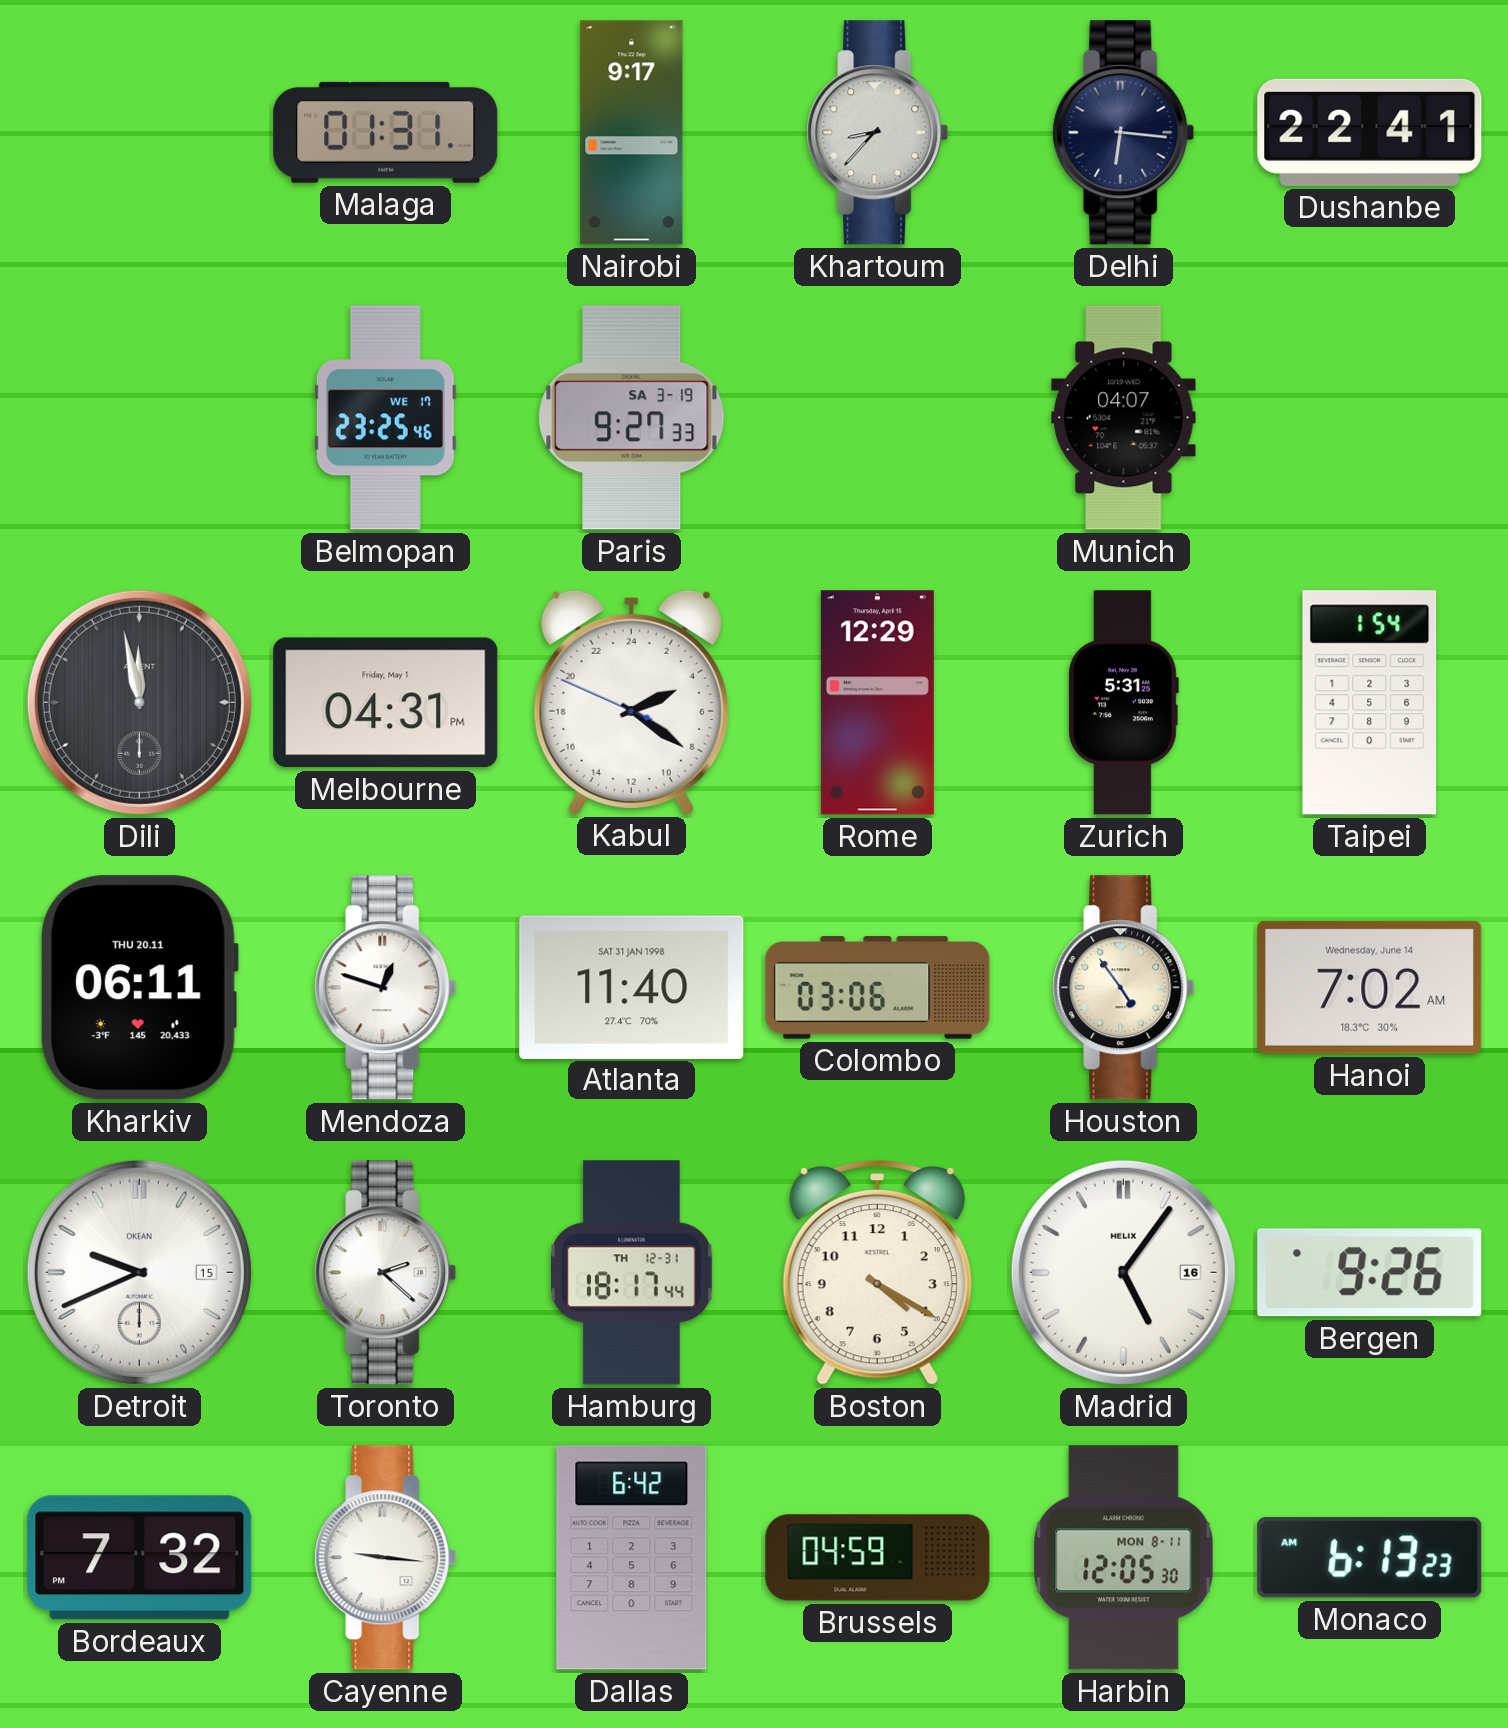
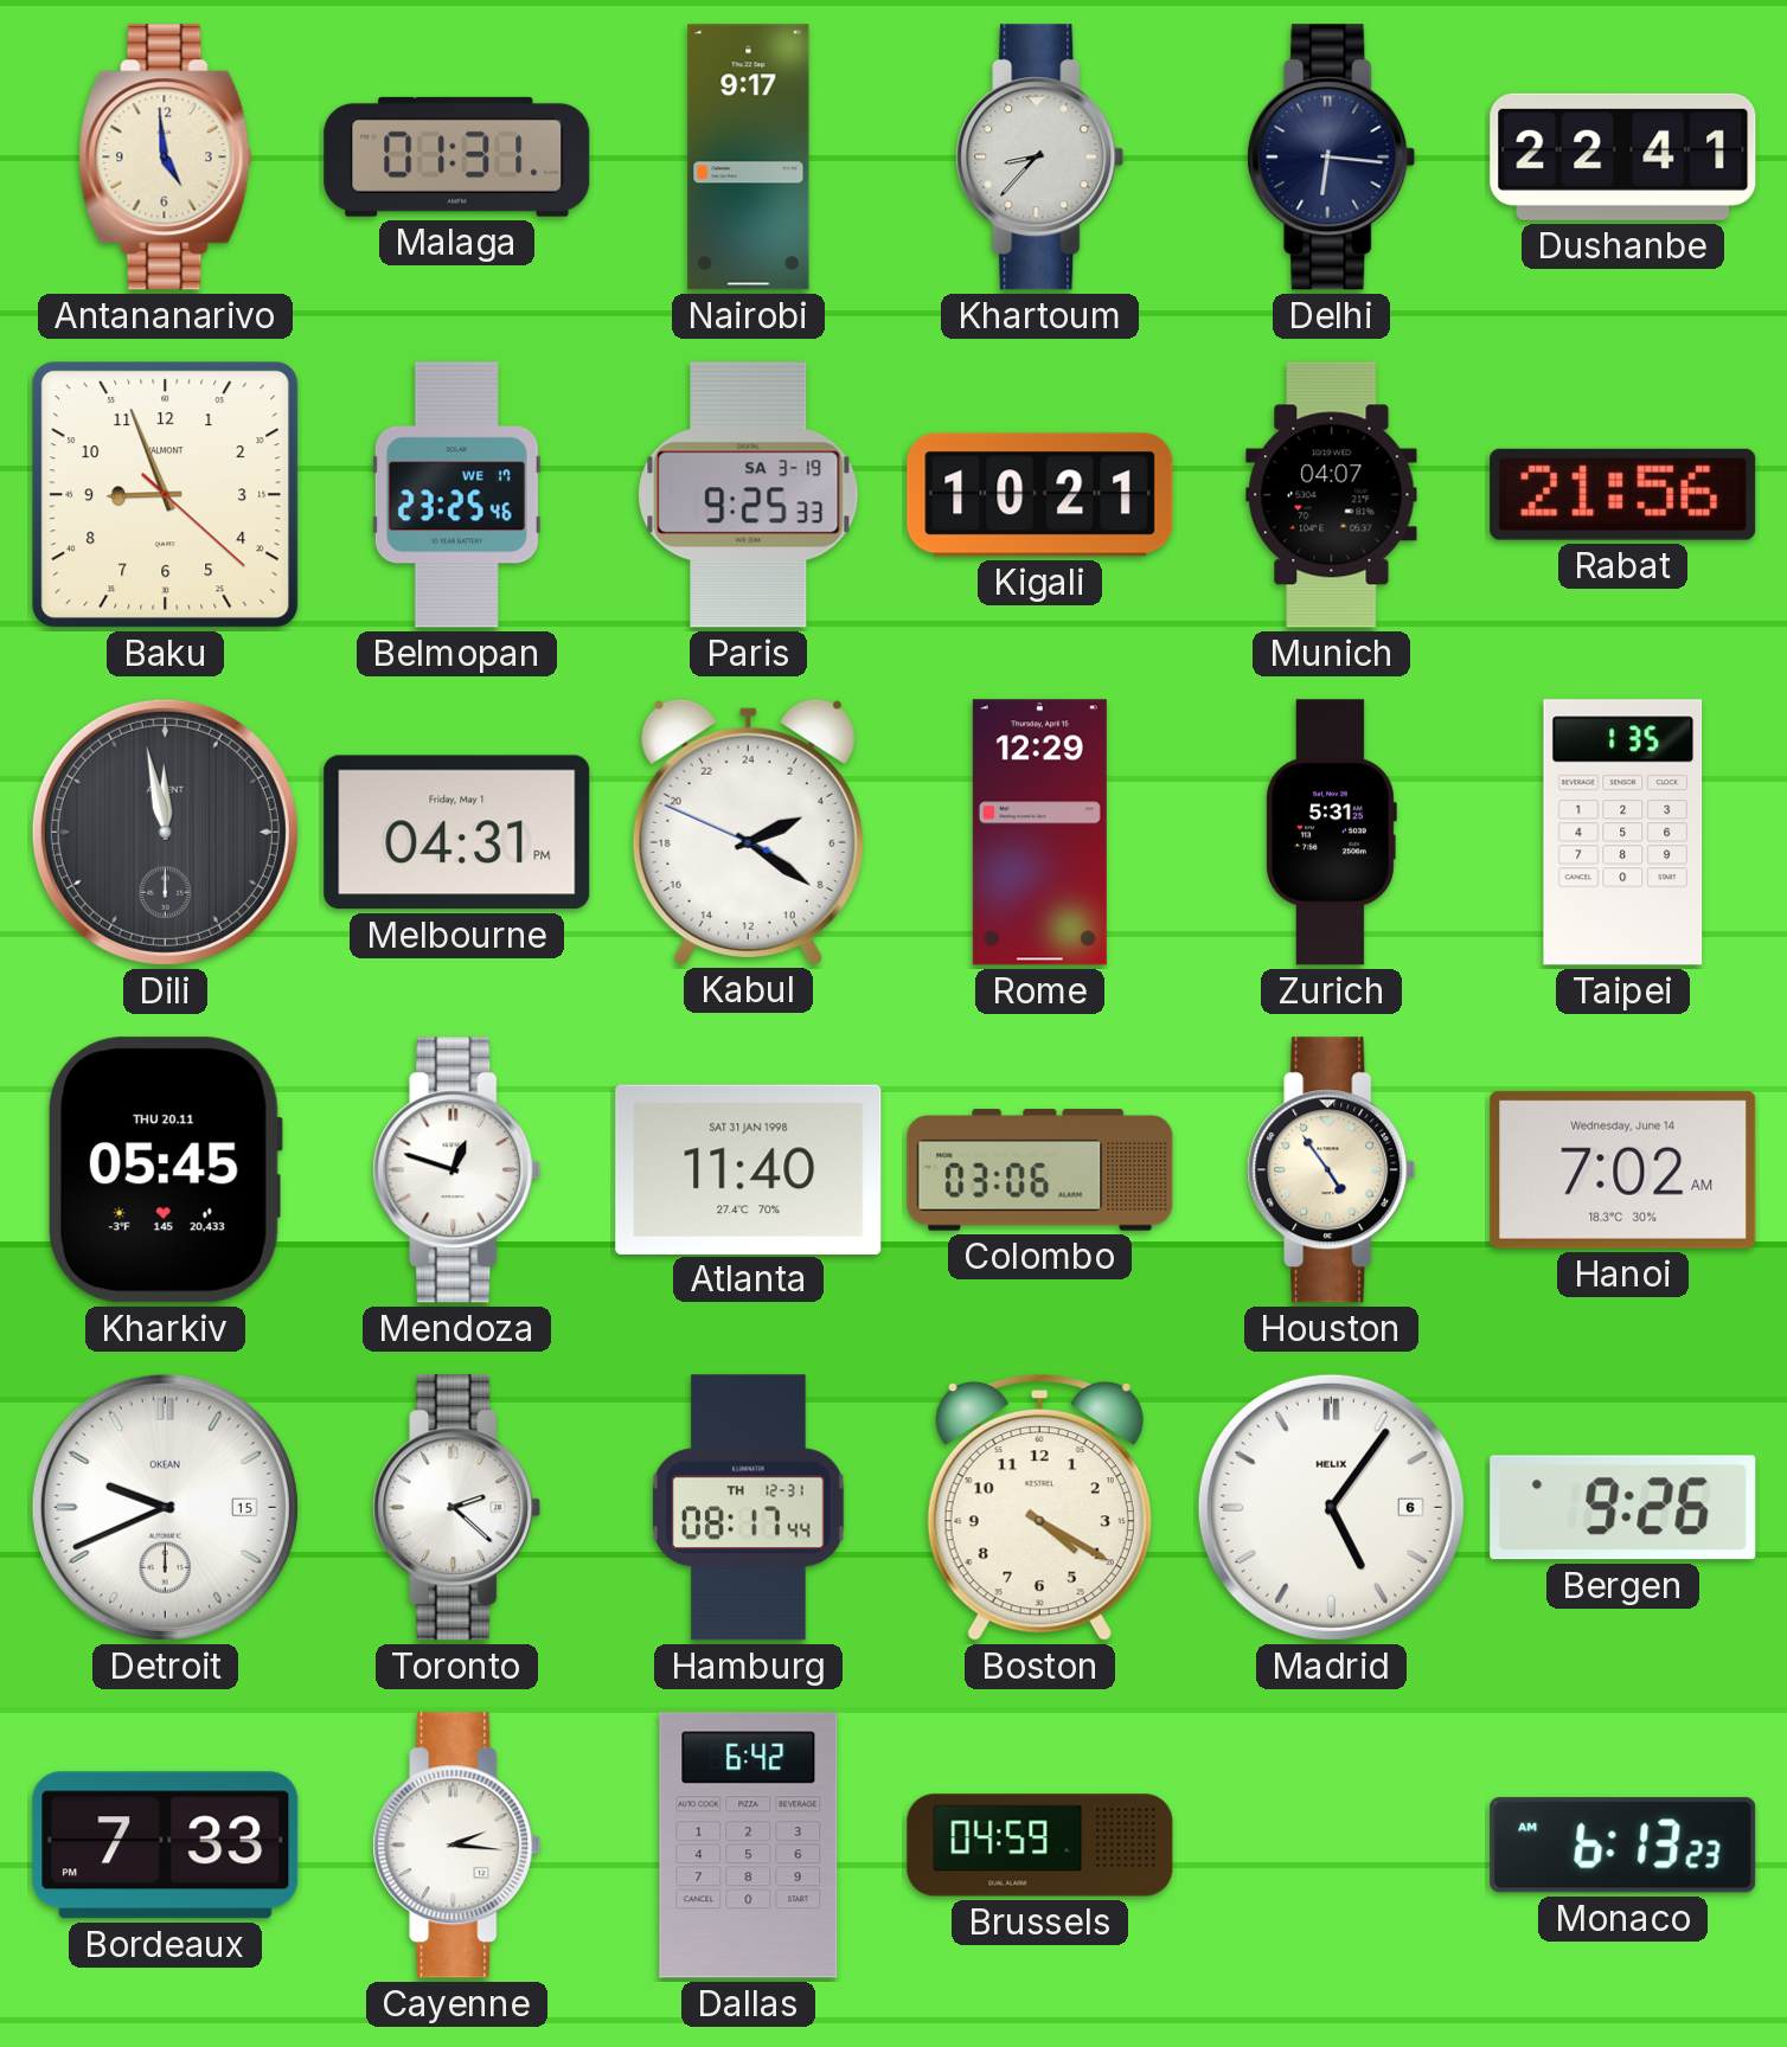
Antananarivo: none -> 4:59
Baku: none -> 8:56
Paris: 9:27 -> 9:25
Kigali: none -> 10:21
Rabat: none -> 21:56
Taipei: 1:54 -> 1:35
Kharkiv: 06:11 -> 05:45
Hamburg: 18:17 -> 08:17
Madrid date: 16 -> 6
Bordeaux: 7:32 -> 7:33
Cayenne: 9:16 -> 2:16
Harbin: 12:05 -> none
